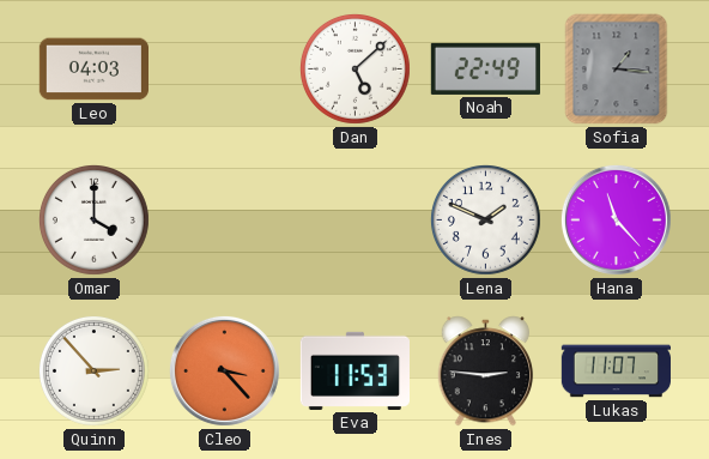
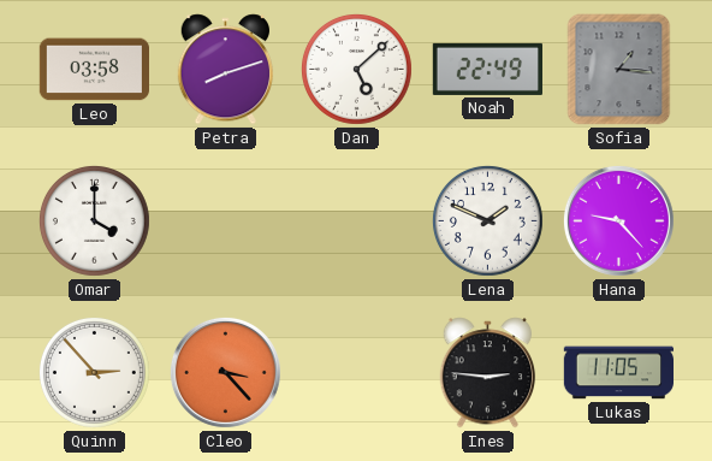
Leo: 04:03 -> 03:58
Petra: none -> 8:12
Hana: 11:23 -> 9:23
Eva: 11:53 -> none
Lukas: 11:07 -> 11:05
